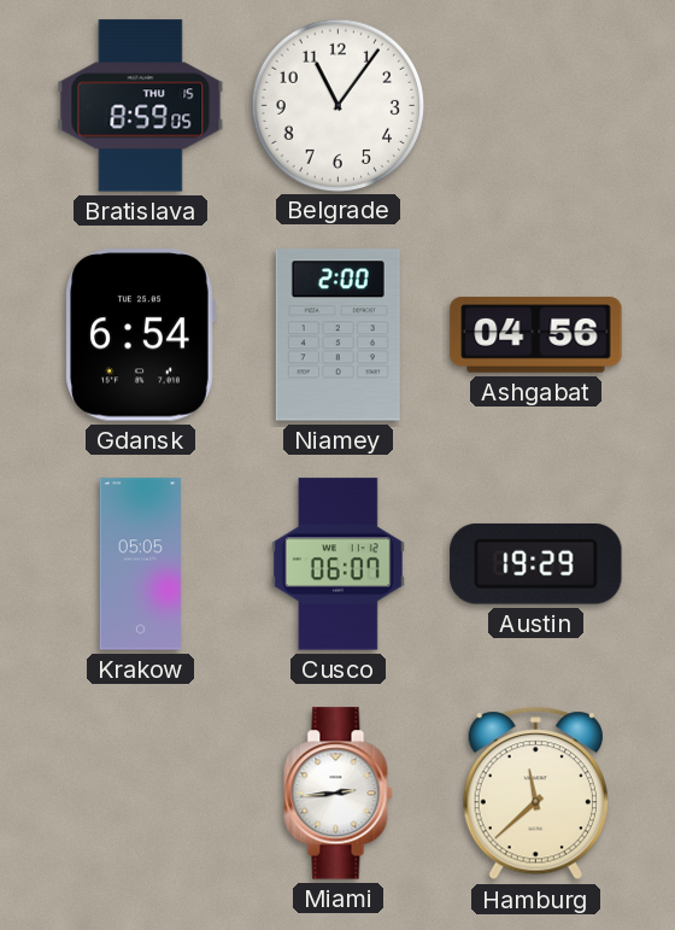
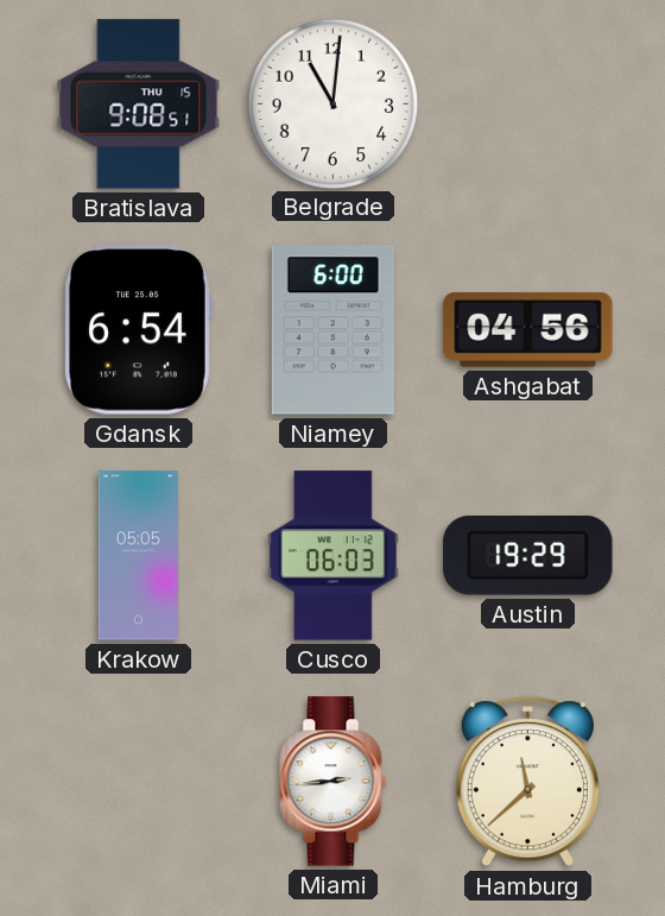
Bratislava: 8:59 -> 9:08
Belgrade: 11:06 -> 11:01
Niamey: 2:00 -> 6:00
Cusco: 06:07 -> 06:03
